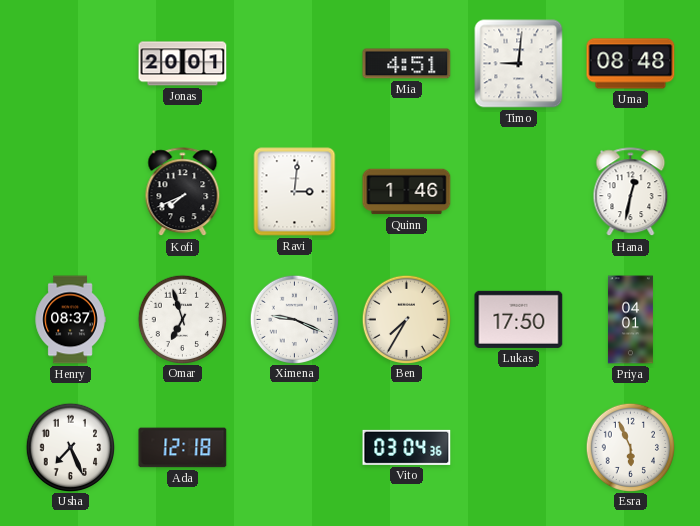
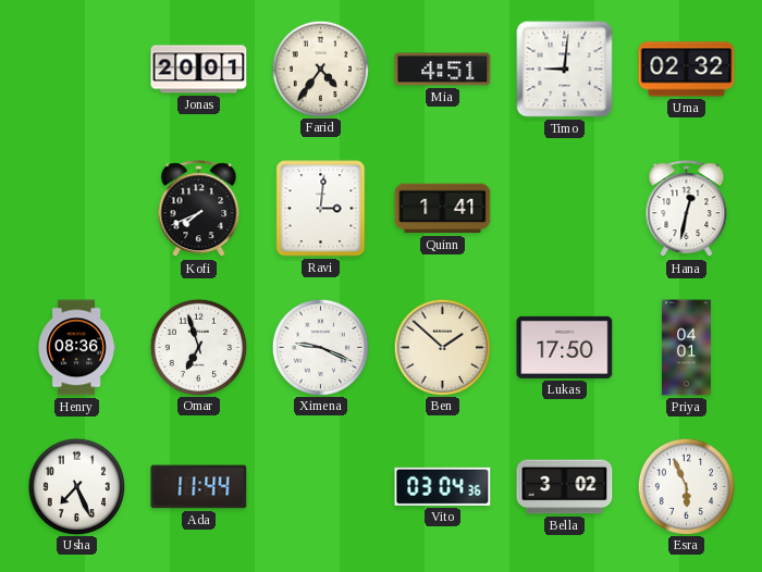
Farid: none -> 4:36
Uma: 08:48 -> 02:32
Quinn: 1:46 -> 1:41
Henry: 08:37 -> 08:36
Ben: 7:35 -> 1:52
Ada: 12:18 -> 11:44
Bella: none -> 3:02
